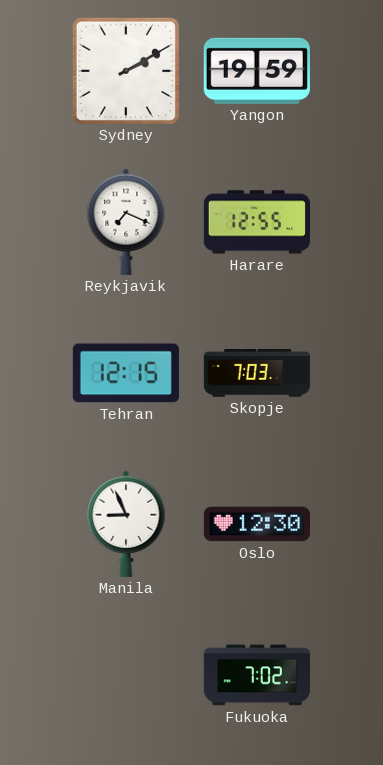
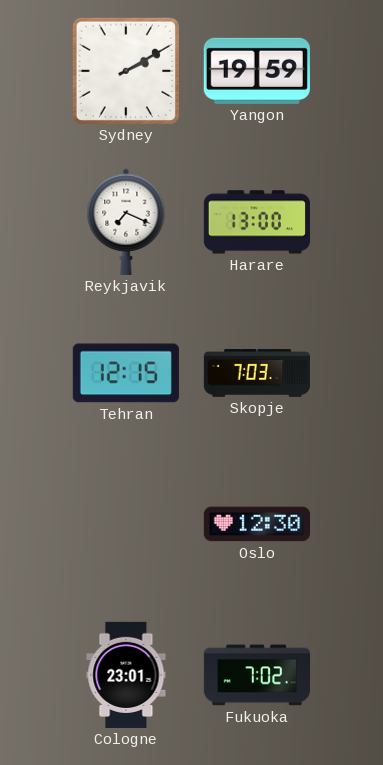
Harare: 12:55 -> 13:00
Manila: 8:56 -> none
Cologne: none -> 23:01
